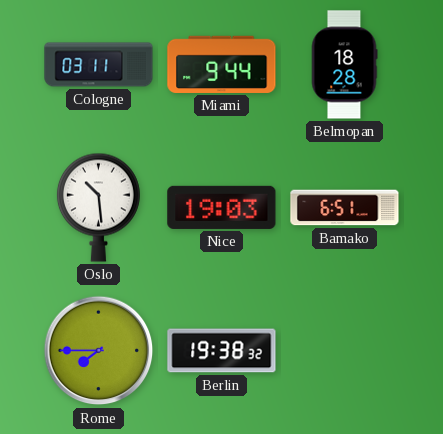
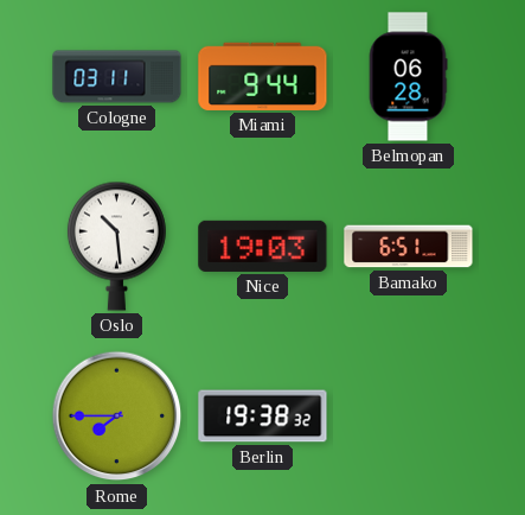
Belmopan: 18:28 -> 06:28
